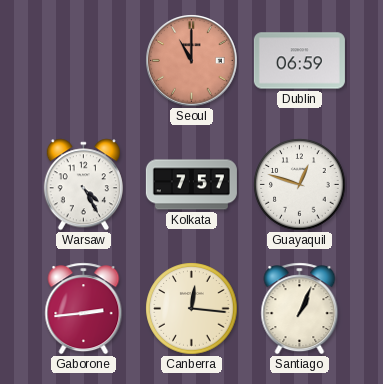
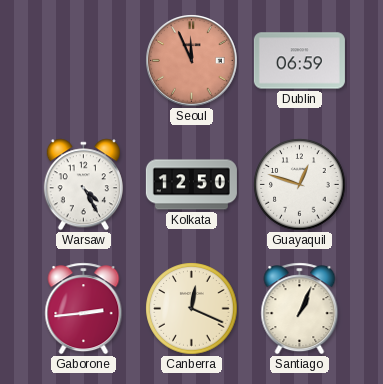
Seoul: 11:00 -> 11:56
Kolkata: 7:57 -> 12:50
Canberra: 12:16 -> 12:19
